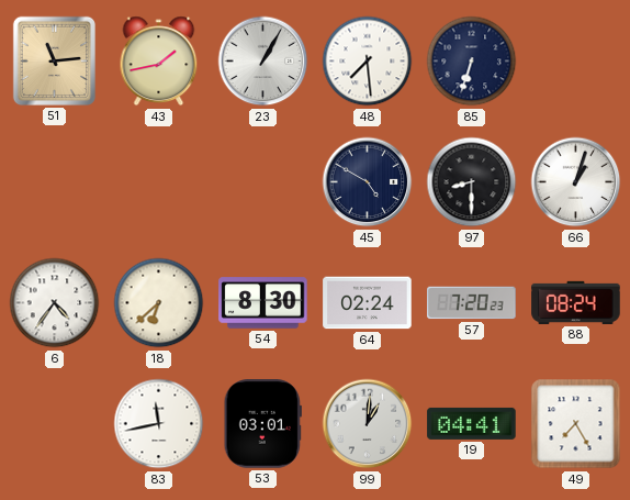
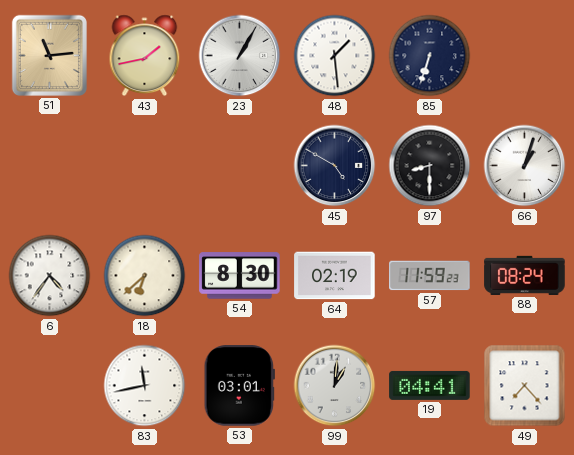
48: 7:29 -> 1:29
64: 02:24 -> 02:19
57: 7:20 -> 11:59
49: 7:25 -> 7:23
